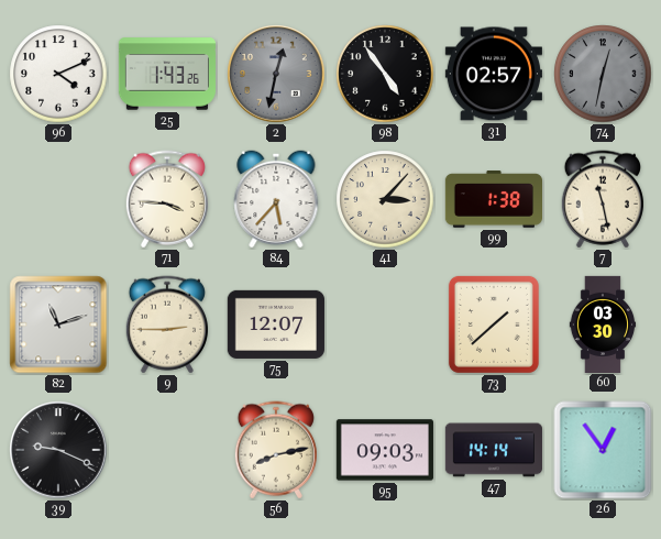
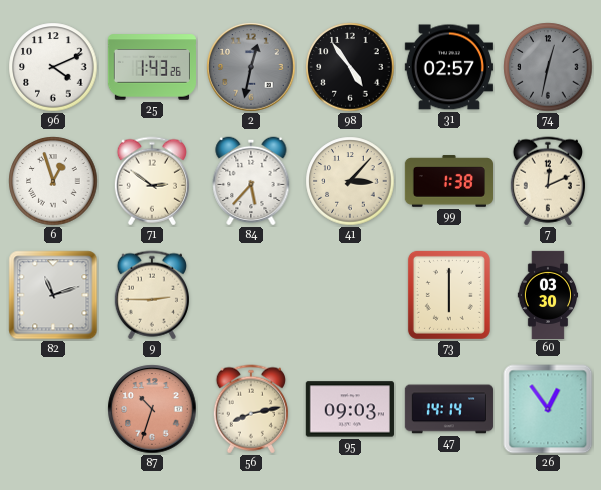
6: none -> 12:57
71: 3:46 -> 2:51
7: 11:28 -> 12:11
75: 12:07 -> none
73: 1:38 -> 6:00
39: 9:19 -> none
87: none -> 10:33
